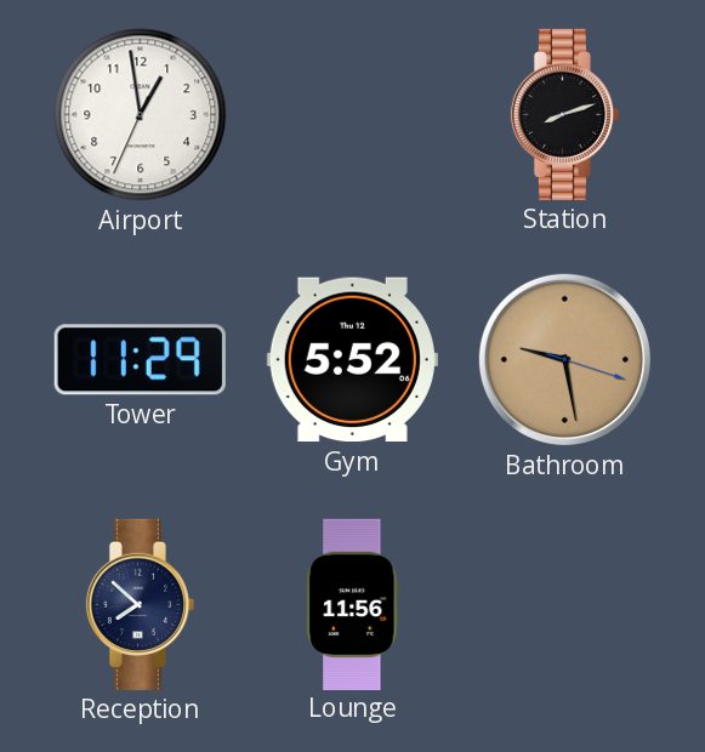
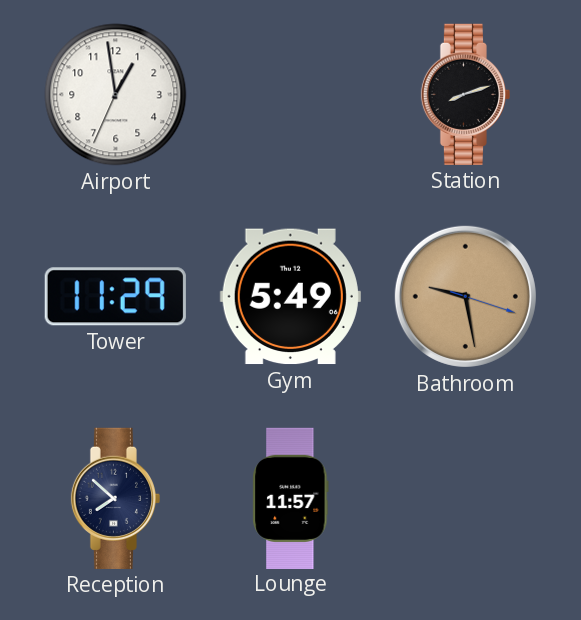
Gym: 5:52 -> 5:49
Lounge: 11:56 -> 11:57
